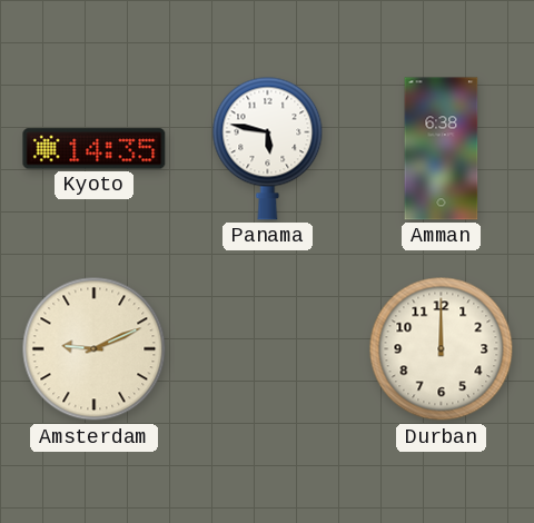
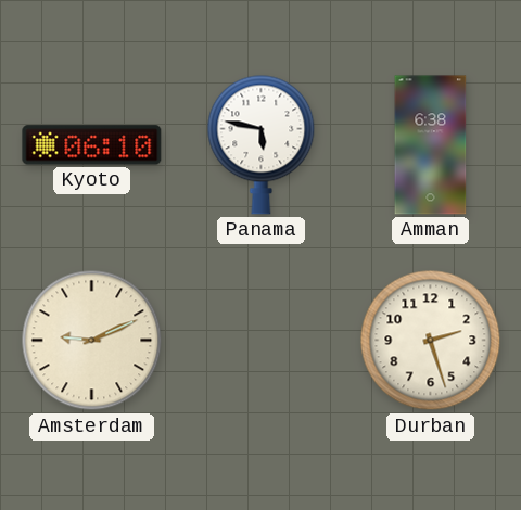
Kyoto: 14:35 -> 06:10
Durban: 12:00 -> 2:27
